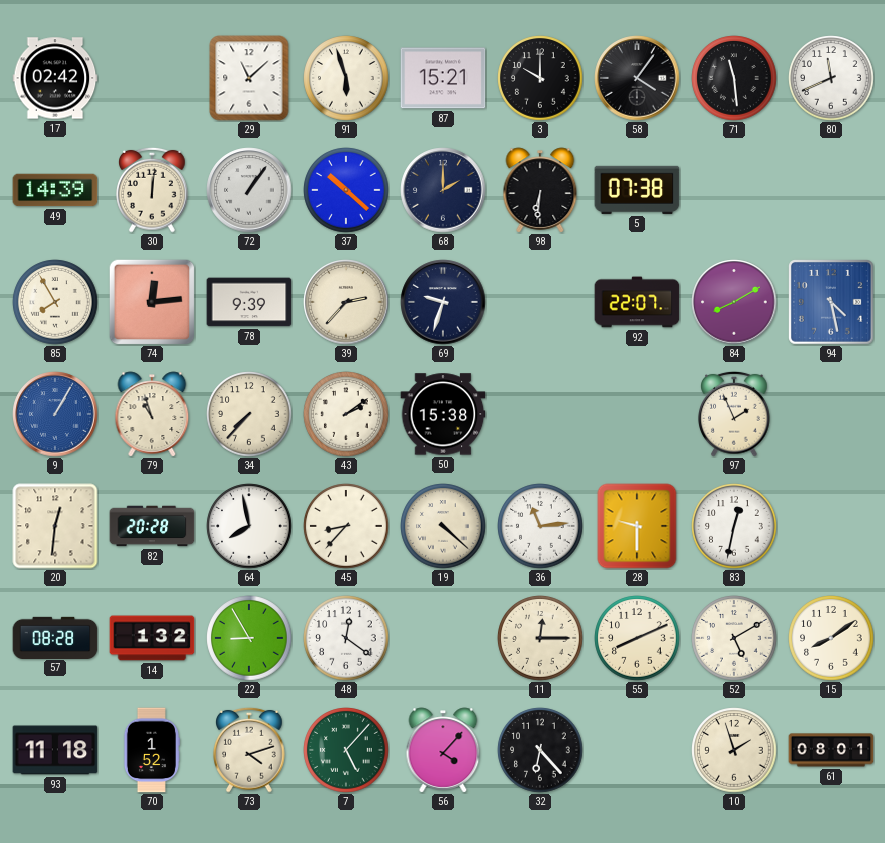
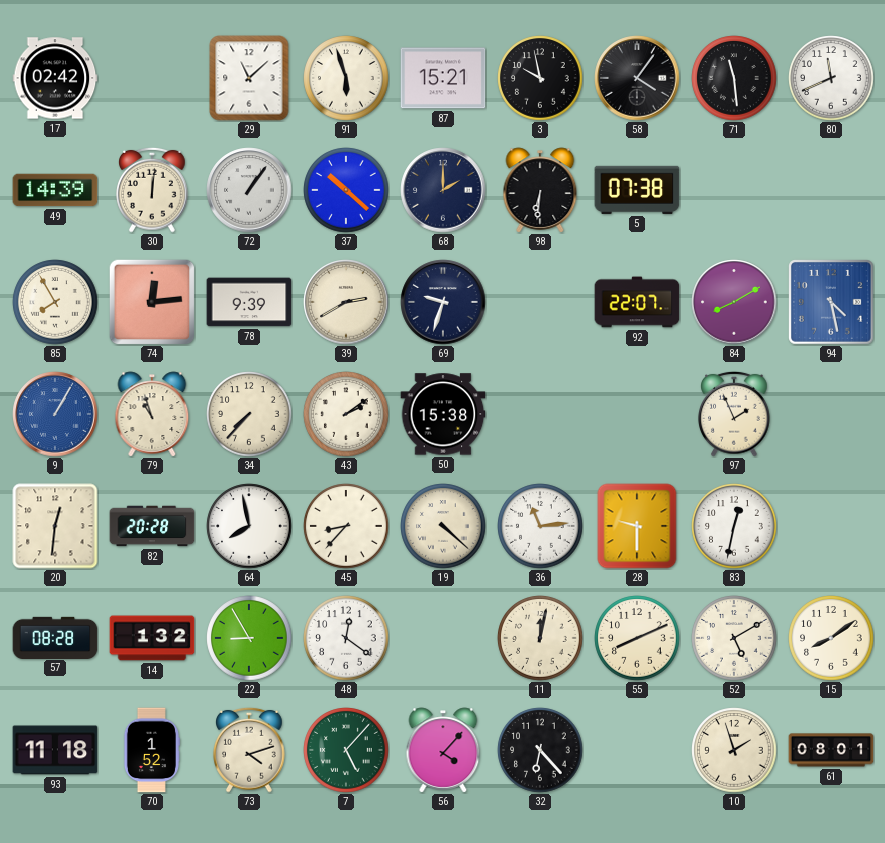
3: 10:00 -> 9:58
39: 2:37 -> 2:40
11: 12:15 -> 12:02
